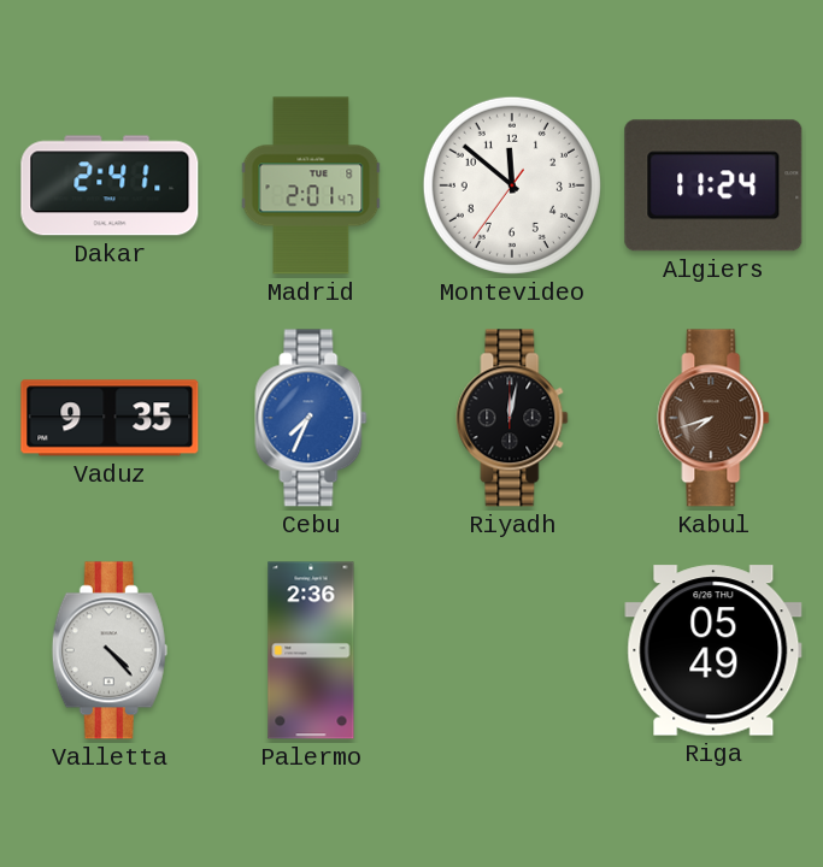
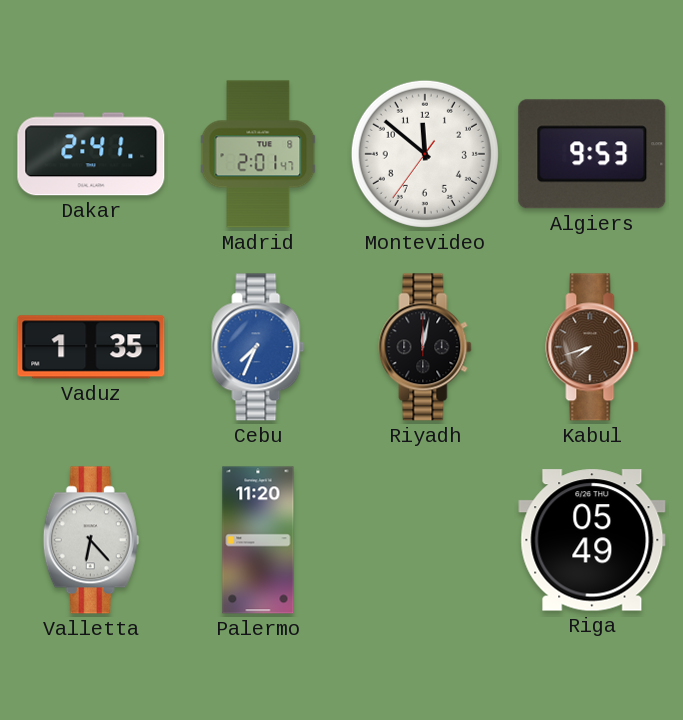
Algiers: 11:24 -> 9:53
Vaduz: 9:35 -> 1:35
Valletta: 4:23 -> 6:23
Palermo: 2:36 -> 11:20
